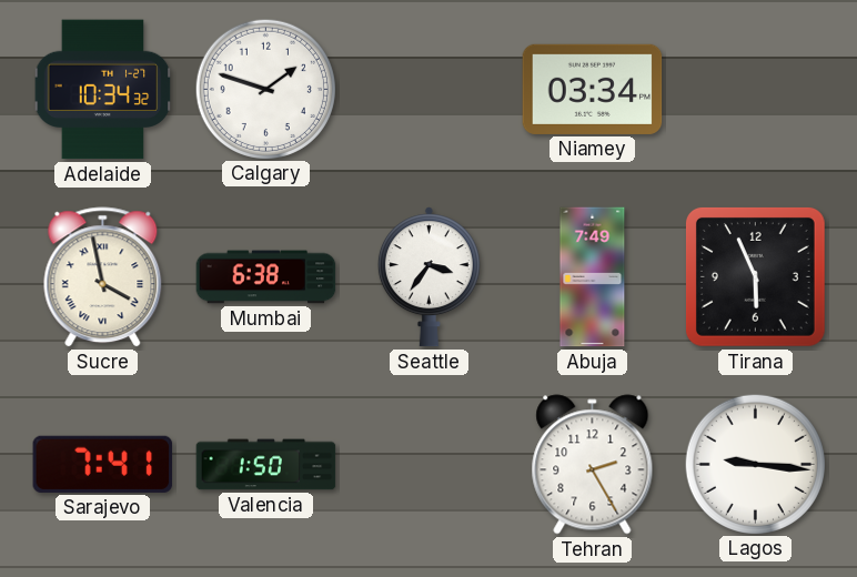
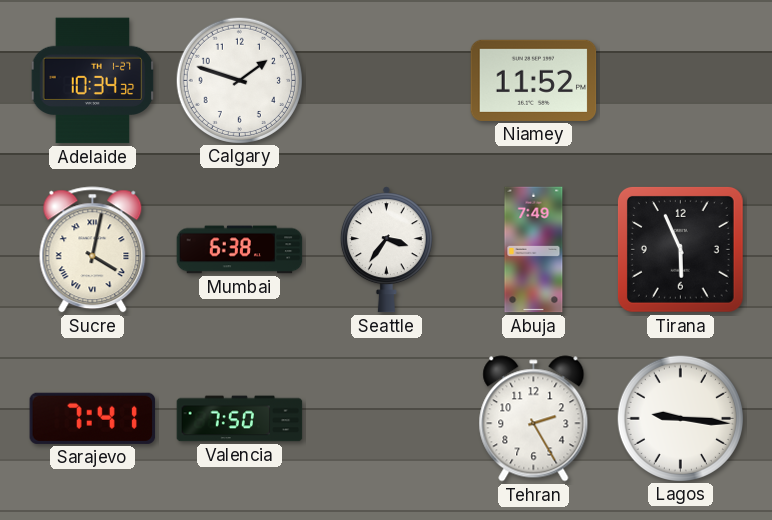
Niamey: 03:34 -> 11:52
Sucre: 3:58 -> 4:02
Valencia: 1:50 -> 7:50
